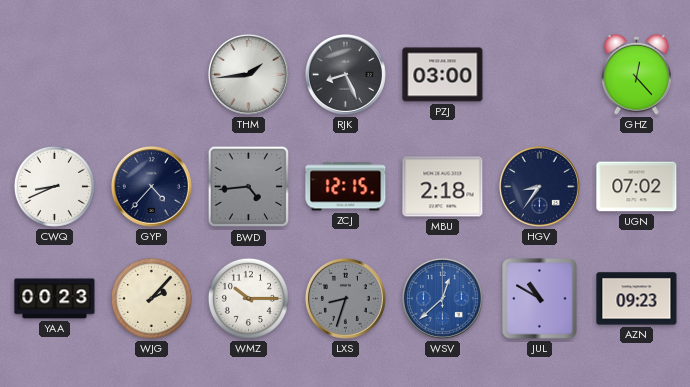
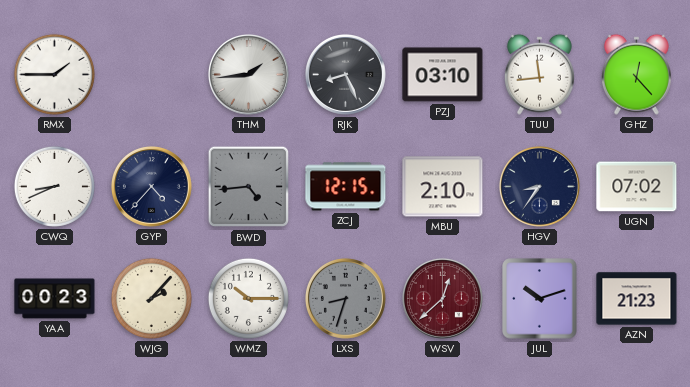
RMX: none -> 1:45
PZJ: 03:00 -> 03:10
TUU: none -> 11:44
MBU: 2:18 -> 2:10
WSV dial: blue -> burgundy
JUL: 10:50 -> 10:12
AZN: 09:23 -> 21:23
